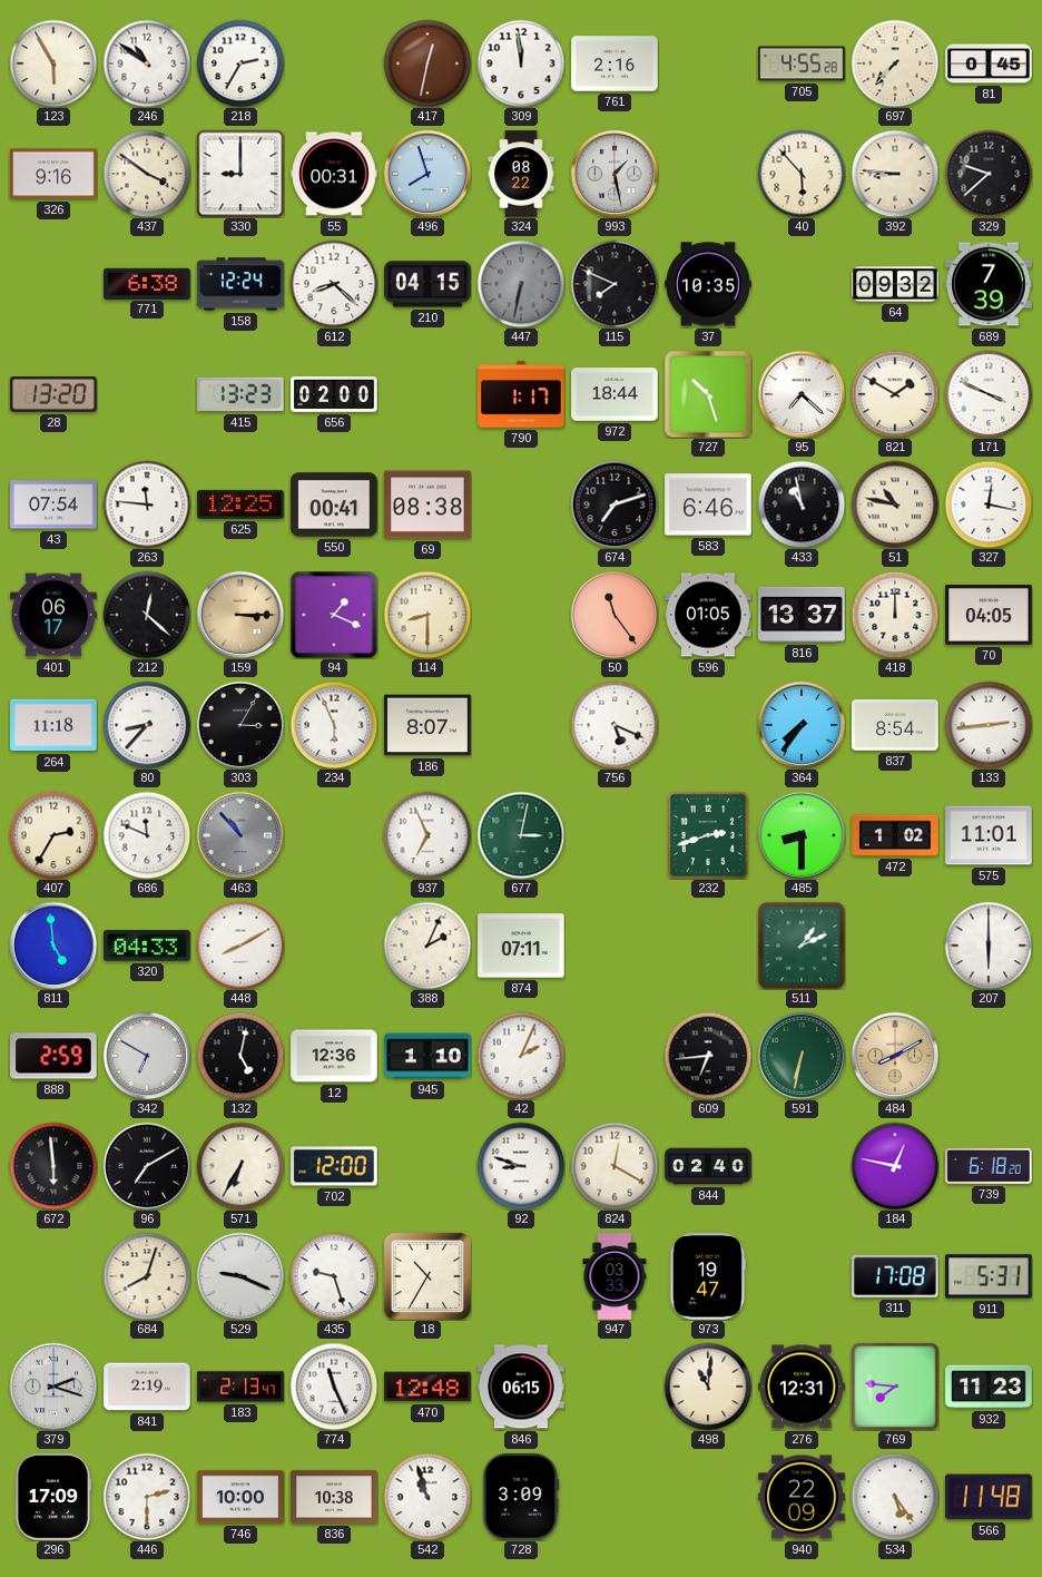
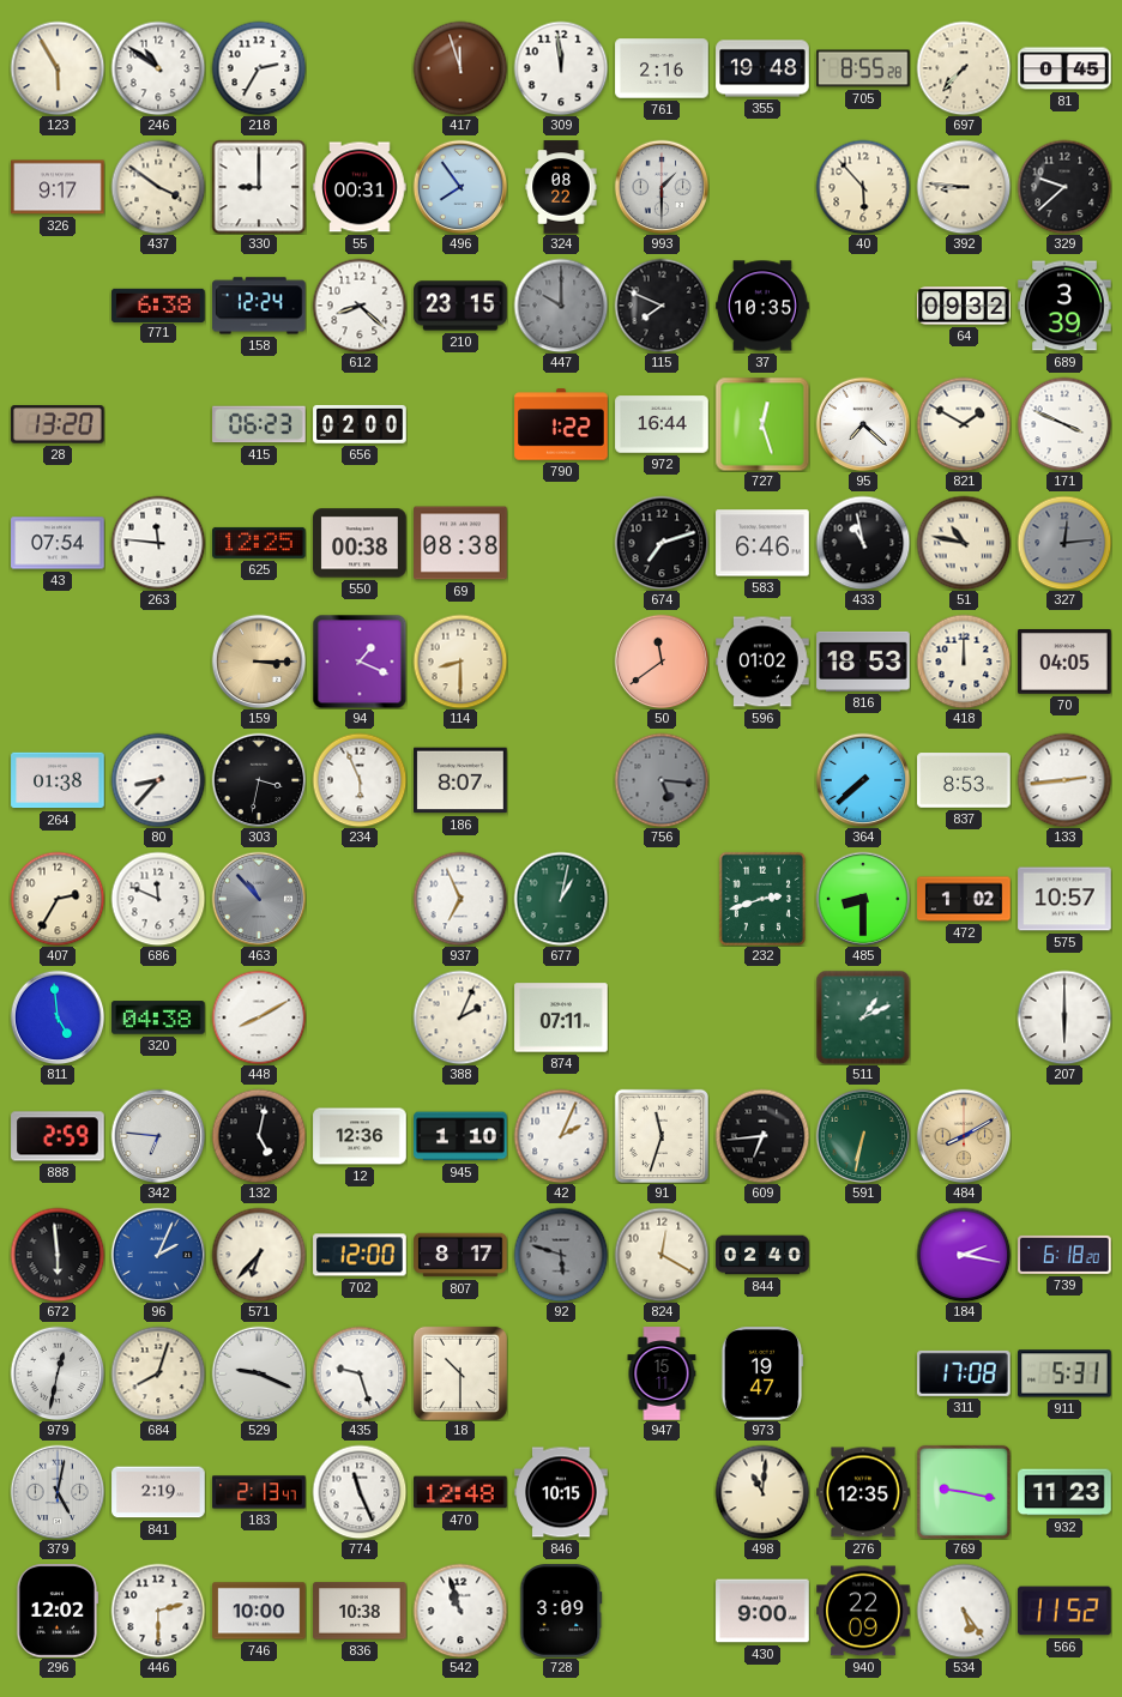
417: 12:32 -> 11:57
355: none -> 19:48
705: 4:55 -> 8:55
326: 9:16 -> 9:17
496: 7:57 -> 7:54
993: 1:28 -> 1:30
210: 04:15 -> 23:15
447: 6:32 -> 10:00
689: 7:39 -> 3:39
415: 13:23 -> 06:23
790: 1:17 -> 1:22
972: 18:44 -> 16:44
727: 10:27 -> 12:27
550: 00:41 -> 00:38
327: 12:17 -> 12:14
327 dial: white -> grey
401: 06:17 -> none
212: 12:22 -> none
50: 11:24 -> 11:39
596: 01:05 -> 01:02
816: 13:37 -> 18:53
264: 11:18 -> 01:38
303: 3:05 -> 3:32
756: 5:19 -> 5:16
756 dial: white -> grey
364: 7:36 -> 7:38
837: 8:54 -> 8:53
677: 3:02 -> 1:02
575: 11:01 -> 10:57
320: 04:33 -> 04:38
342: 6:50 -> 6:46
91: none -> 11:33
96: 7:10 -> 2:04
96 dial: black -> blue
571: 6:35 -> 6:37
807: none -> 8:17
92: 8:48 -> 5:48
92 dial: white -> grey
184: 12:47 -> 2:17
979: none -> 12:32
18: 10:35 -> 10:30
947: 03:33 -> 15:11
379: 2:18 -> 5:02
846: 06:15 -> 10:15
276: 12:31 -> 12:35
769: 7:46 -> 9:17
296: 17:09 -> 12:02
430: none -> 9:00
566: 11:48 -> 11:52
